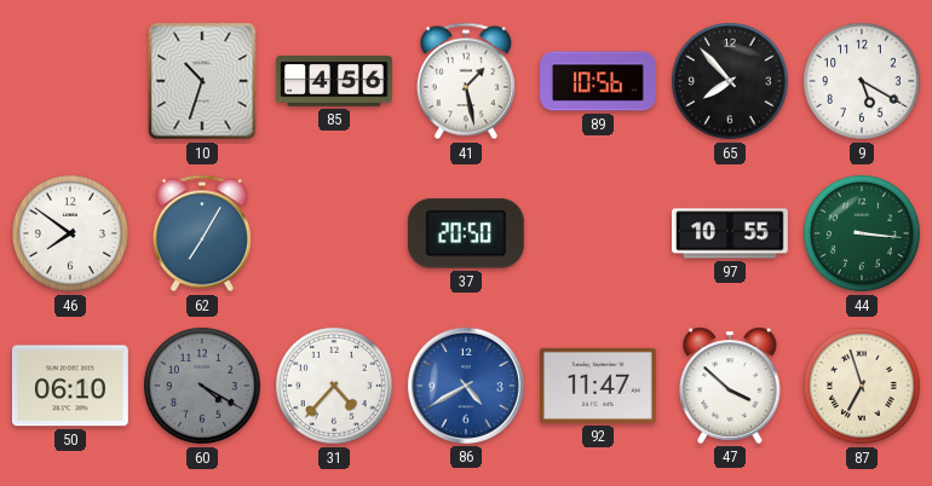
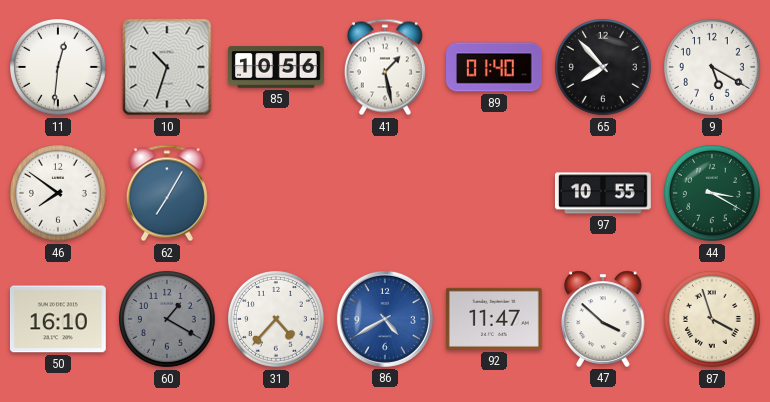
11: none -> 12:31
85: 4:56 -> 10:56
89: 10:56 -> 01:40
37: 20:50 -> none
44: 3:16 -> 3:20
50: 06:10 -> 16:10
60: 4:20 -> 1:20
87: 6:57 -> 3:57
